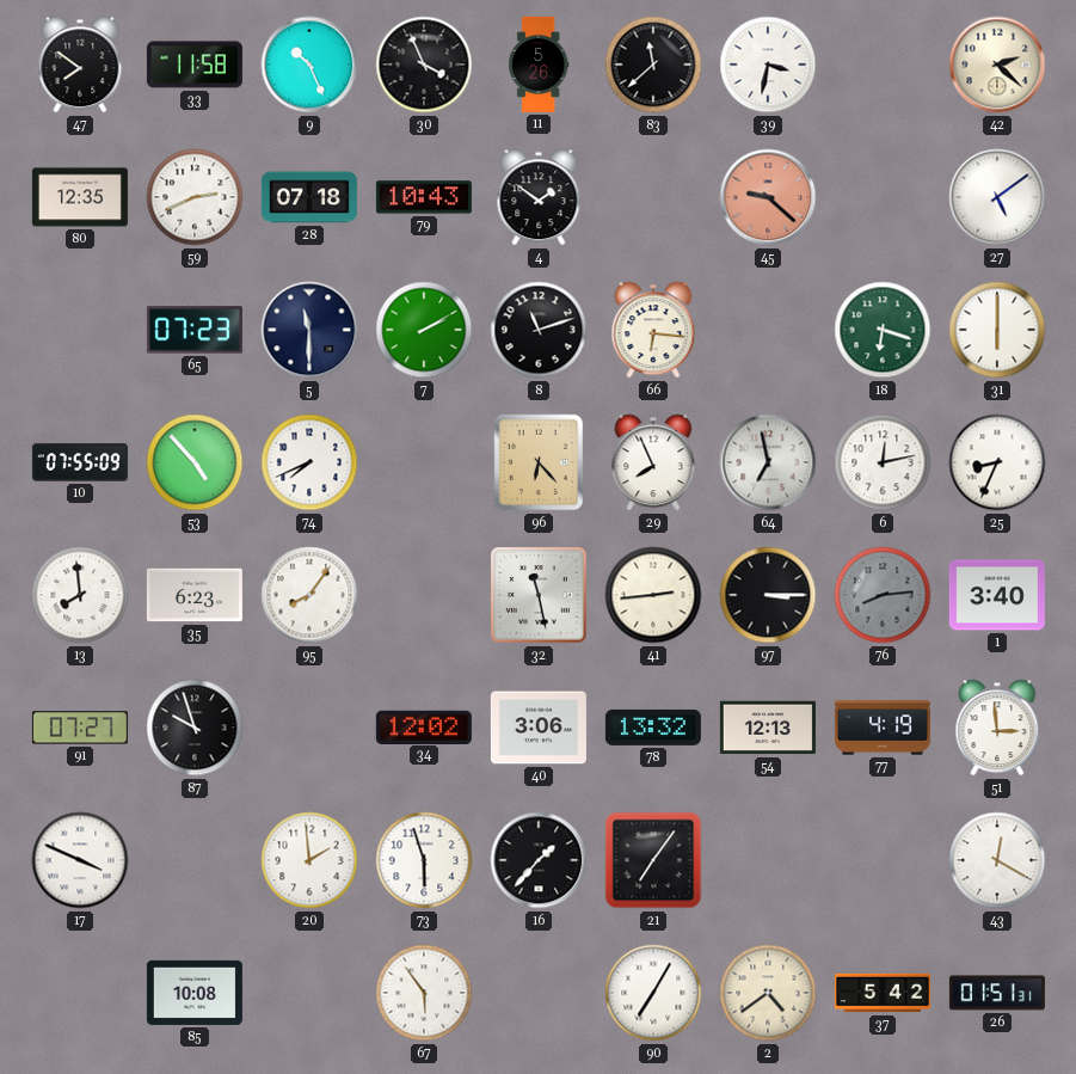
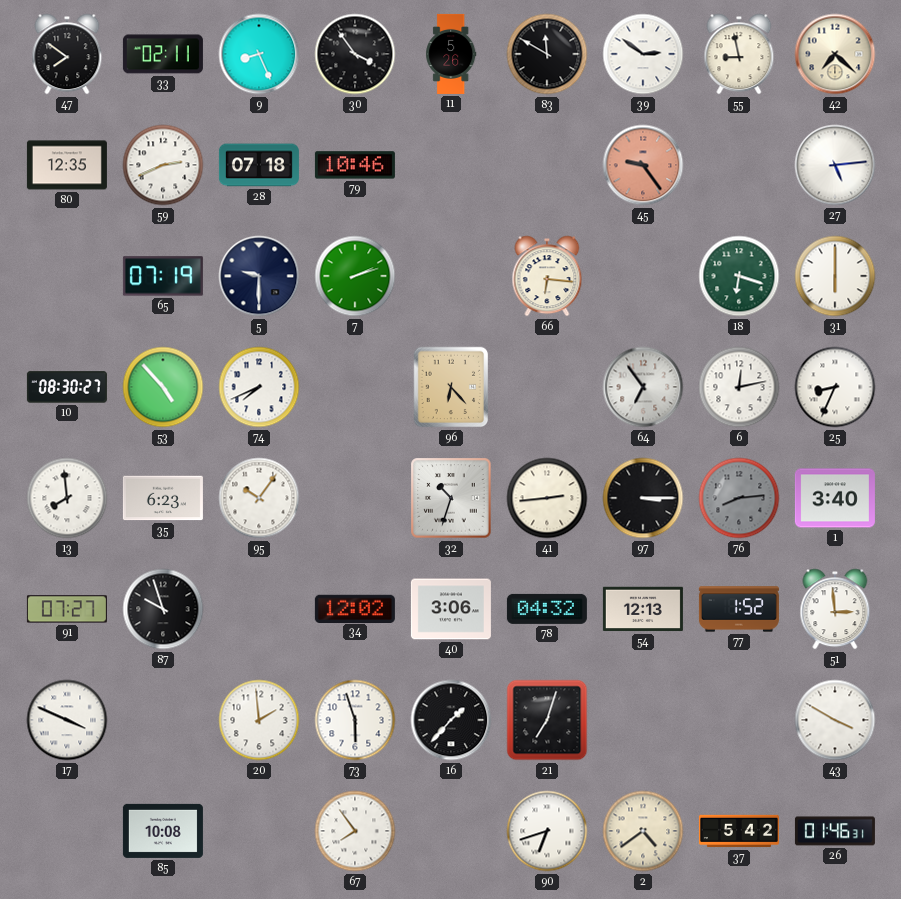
33: 11:58 -> 02:11
9: 10:26 -> 8:26
30: 3:56 -> 3:54
83: 11:38 -> 11:50
39: 3:32 -> 2:51
55: none -> 8:58
42: 2:22 -> 7:22
79: 10:43 -> 10:46
4: 1:51 -> none
45: 9:22 -> 9:24
27: 5:09 -> 5:14
65: 07:23 -> 07:19
5: 11:30 -> 9:30
7: 2:10 -> 2:12
8: 11:12 -> none
10: 07:55 -> 08:30
29: 7:56 -> none
64: 6:58 -> 6:54
95: 8:06 -> 10:06
32: 11:28 -> 10:33
78: 13:32 -> 04:32
77: 4:19 -> 1:52
21: 7:06 -> 7:03
43: 12:20 -> 3:50
67: 5:54 -> 7:54
90: 7:05 -> 6:42
26: 01:51 -> 01:46
